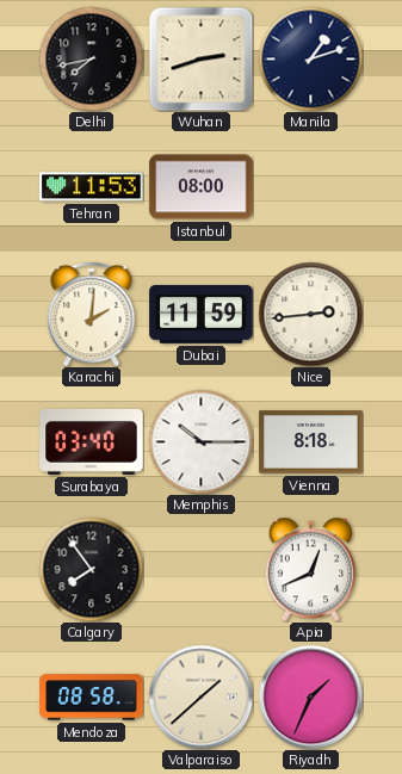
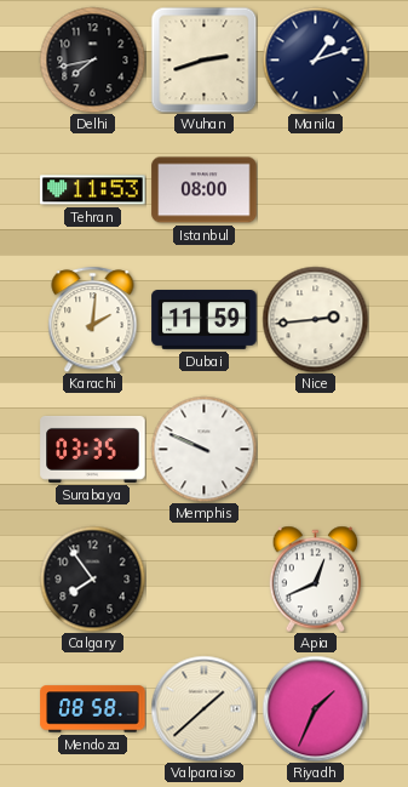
Surabaya: 03:40 -> 03:35
Memphis: 10:15 -> 9:49
Vienna: 8:18 -> none
